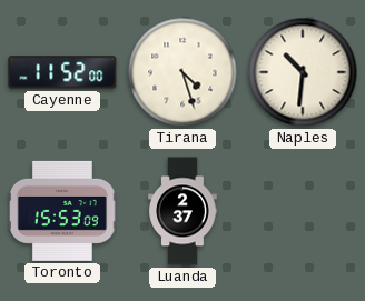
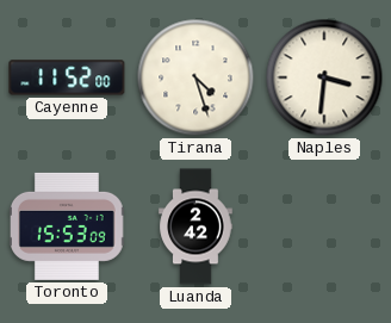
Naples: 10:31 -> 3:31
Luanda: 2:37 -> 2:42
